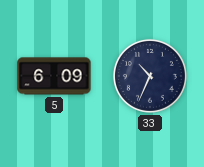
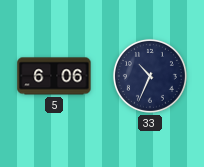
5: 6:09 -> 6:06
